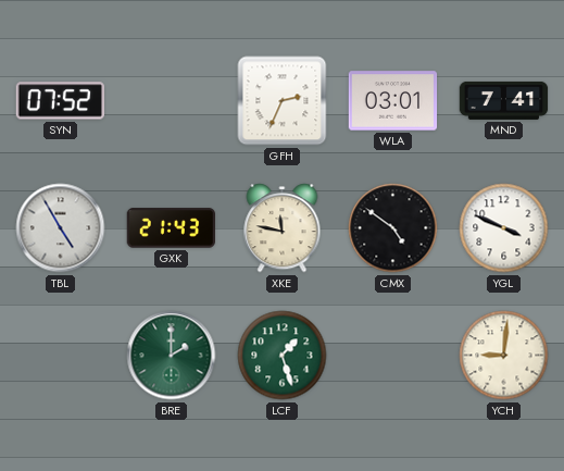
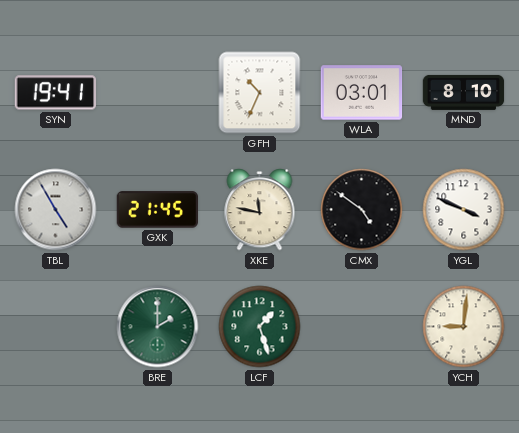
SYN: 07:52 -> 19:41
GFH: 2:34 -> 10:34
MND: 7:41 -> 8:10
GXK: 21:43 -> 21:45
